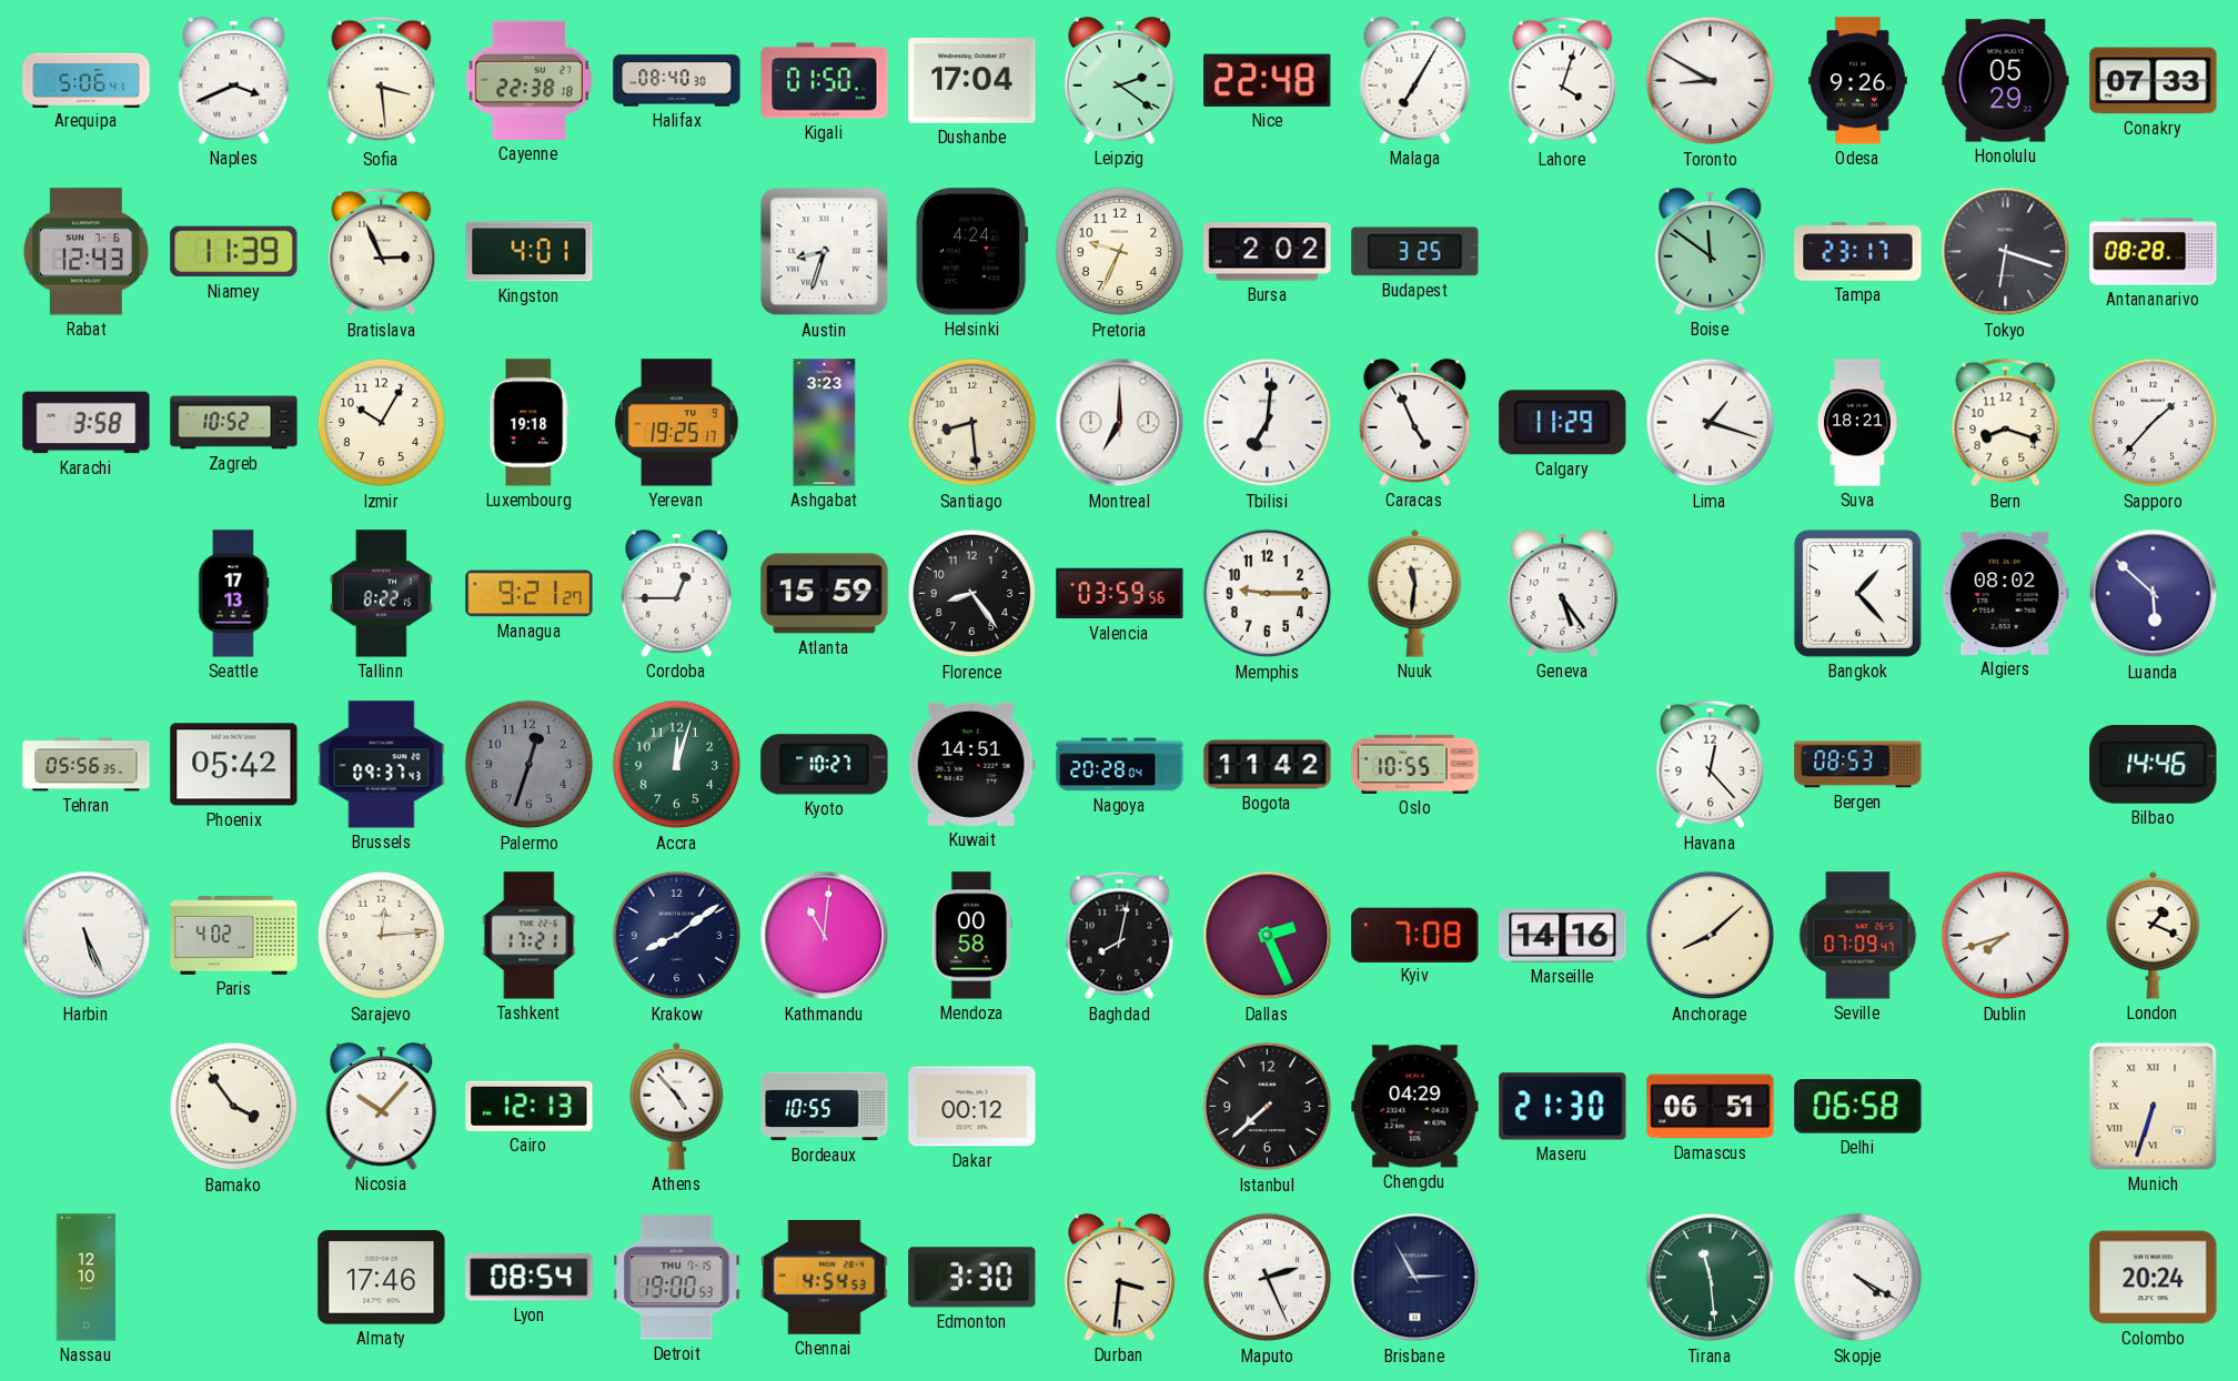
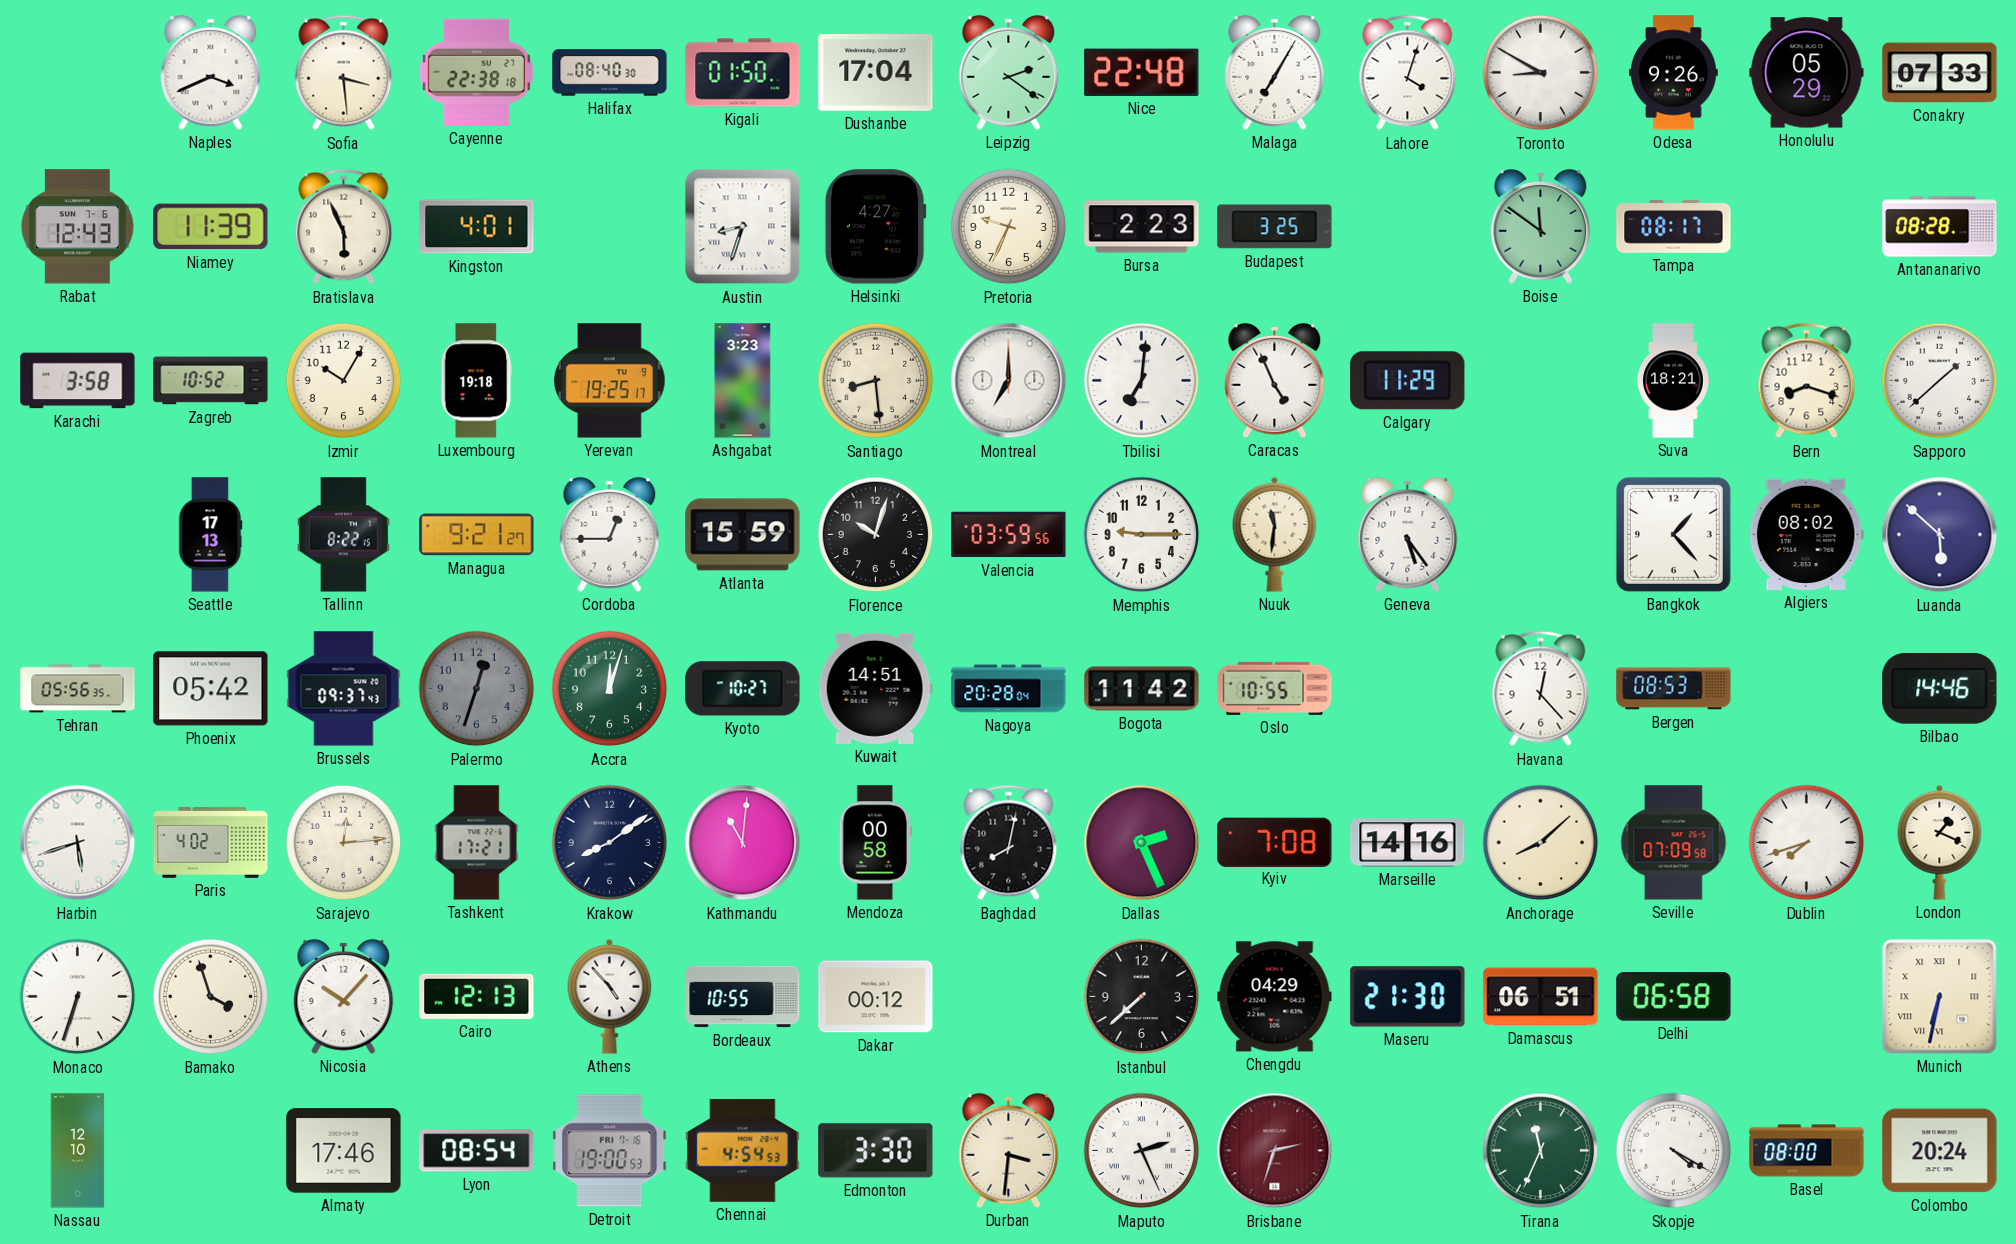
Arequipa: 5:06 -> none
Bratislava: 2:56 -> 5:56
Helsinki: 4:24 -> 4:27
Bursa: 2:02 -> 2:23
Tampa: 23:17 -> 08:17
Tokyo: 6:18 -> none
Lima: 1:18 -> none
Sapporo: 1:37 -> 1:38
Florence: 8:24 -> 10:03
Harbin: 5:26 -> 5:42
Seville: 07:09:47 -> 07:09:58
Monaco: none -> 6:33
Bamako: 3:54 -> 3:57
Munich: 6:33 -> 6:32
Detroit date: THU 7-15 -> FRI 7-16
Brisbane: 2:55 -> 2:33
Brisbane dial: navy -> burgundy
Tirana: 11:29 -> 11:34
Basel: none -> 08:00
